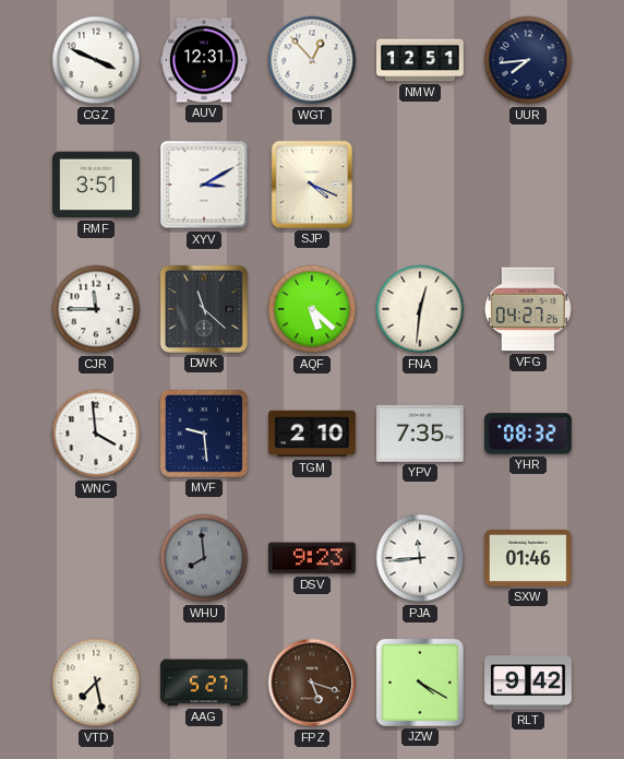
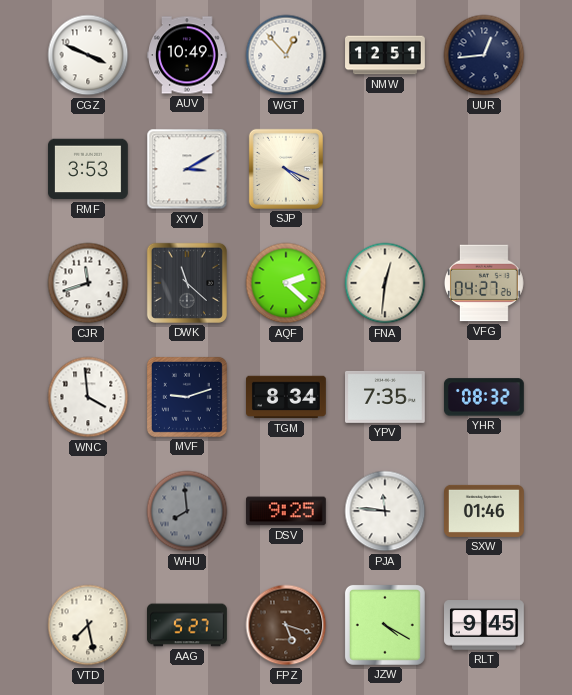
AUV: 12:31 -> 10:49
UUR: 7:44 -> 12:44
RMF: 3:51 -> 3:53
CJR: 11:45 -> 11:42
AQF: 5:22 -> 2:22
MVF: 9:29 -> 9:12
TGM: 2:10 -> 8:34
DSV: 9:23 -> 9:25
PJA: 11:44 -> 11:46
RLT: 9:42 -> 9:45
